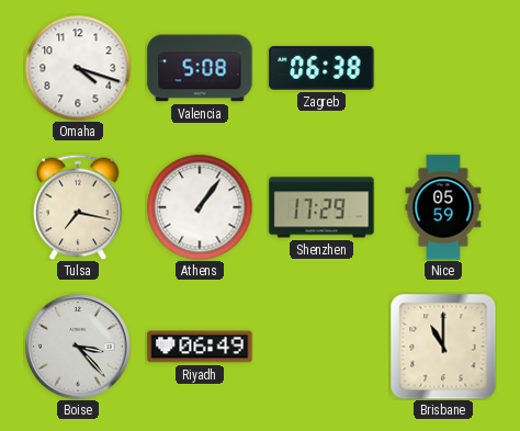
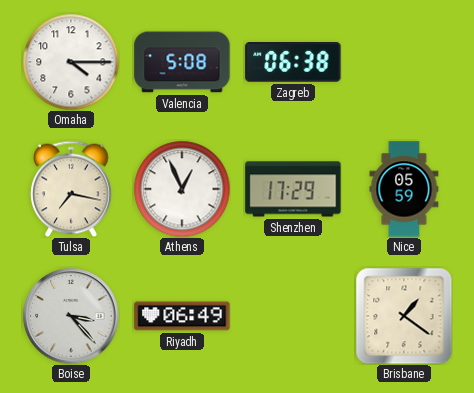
Omaha: 4:18 -> 4:15
Athens: 1:06 -> 12:56
Brisbane: 11:00 -> 1:21
